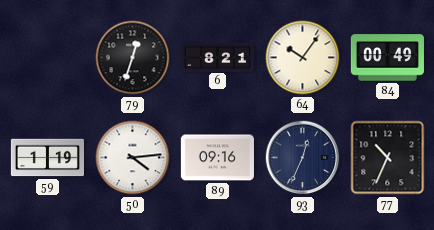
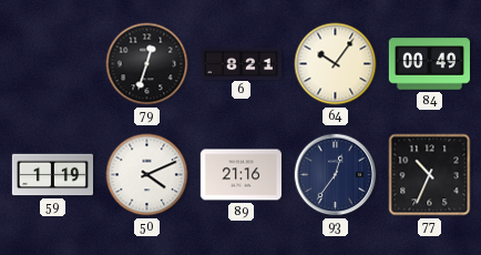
50: 4:14 -> 4:11
89: 09:16 -> 21:16
93: 12:34 -> 12:36
